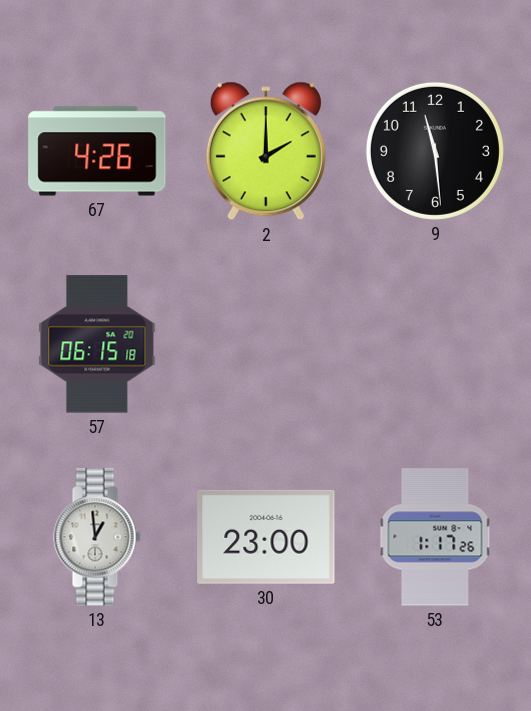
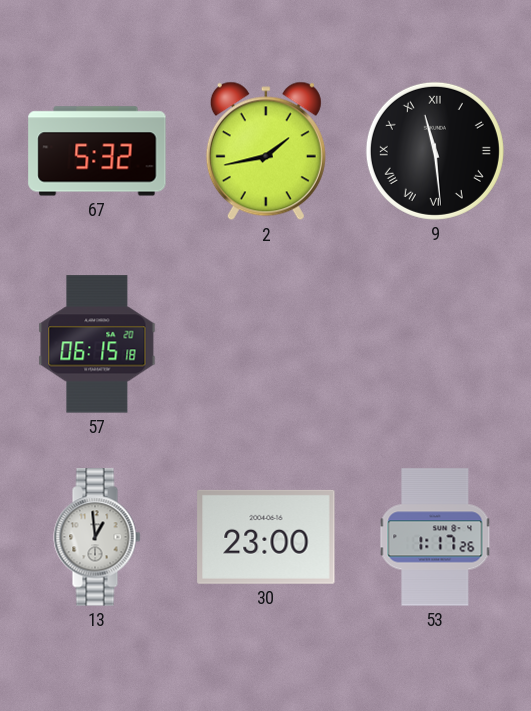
67: 4:26 -> 5:32
2: 2:00 -> 1:43
9 numerals: Arabic -> Roman
